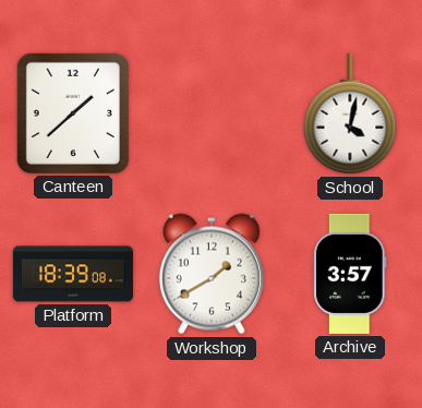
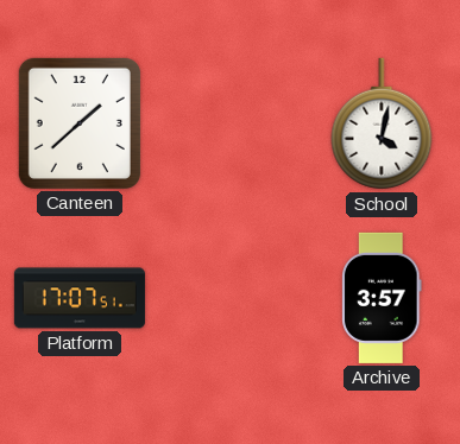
Platform: 18:39 -> 17:07
Workshop: 1:40 -> none
